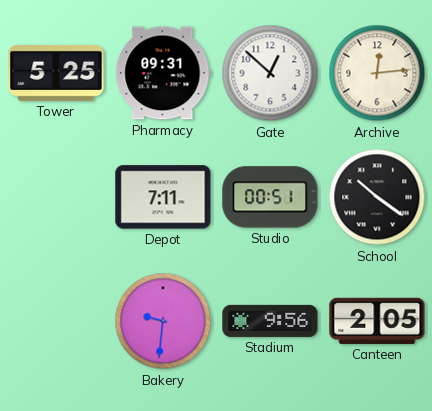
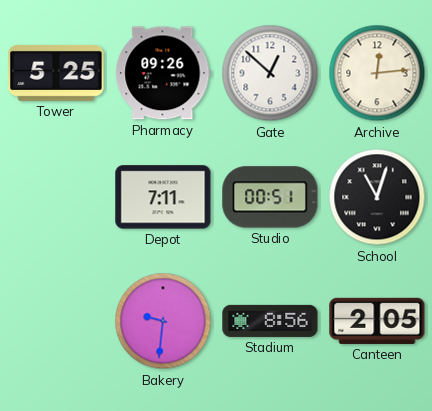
Pharmacy: 09:31 -> 09:26
School: 10:21 -> 11:03
Stadium: 9:56 -> 8:56
